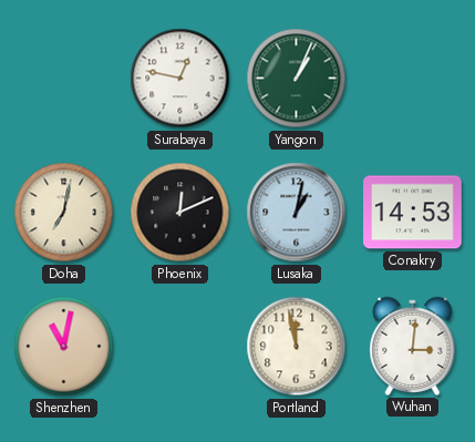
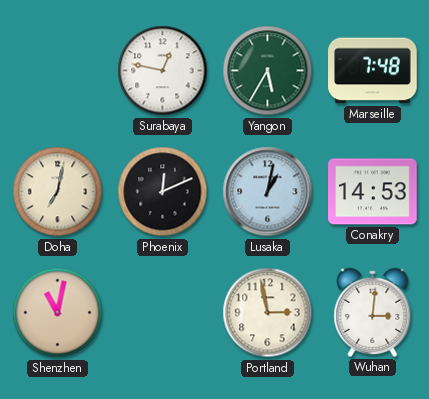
Yangon: 1:04 -> 5:35
Marseille: none -> 7:48
Portland: 11:58 -> 2:58
